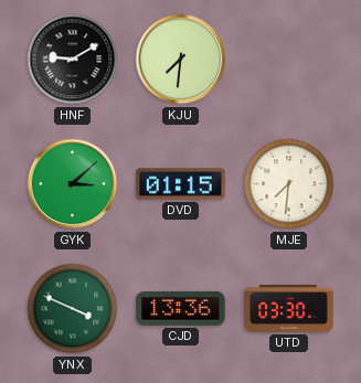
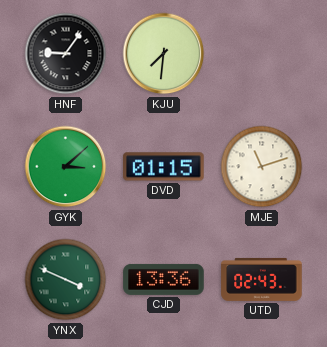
HNF: 9:10 -> 9:06
MJE: 7:31 -> 11:12
UTD: 03:30 -> 02:43
